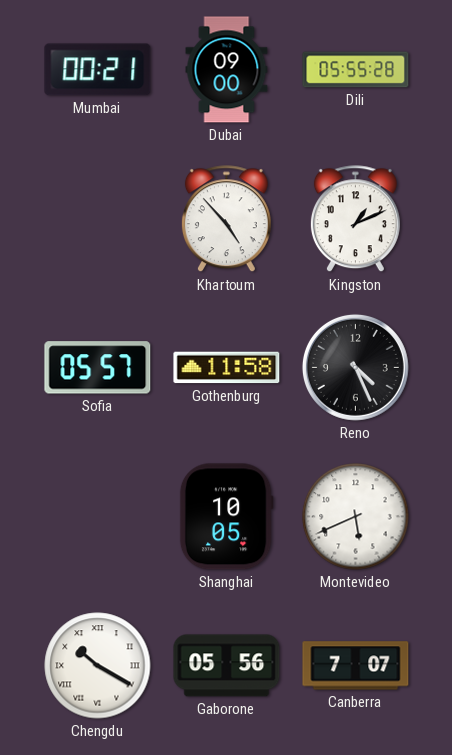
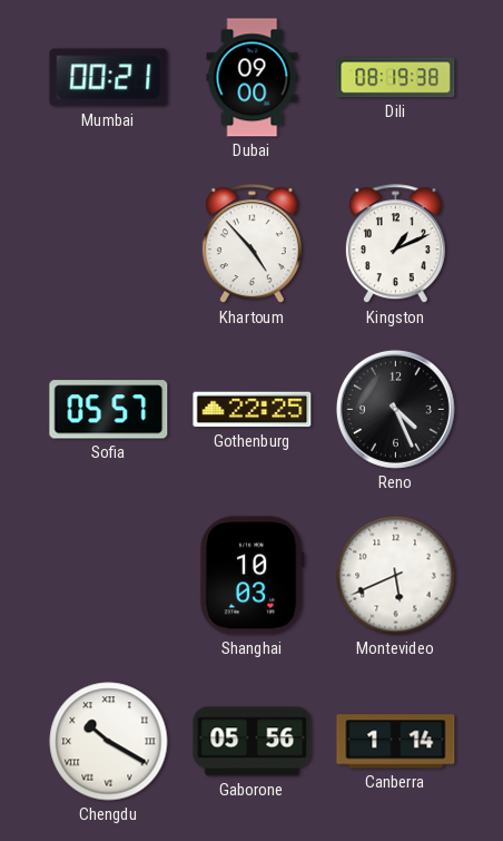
Dili: 05:55 -> 08:19
Gothenburg: 11:58 -> 22:25
Shanghai: 10:05 -> 10:03
Canberra: 7:07 -> 1:14
